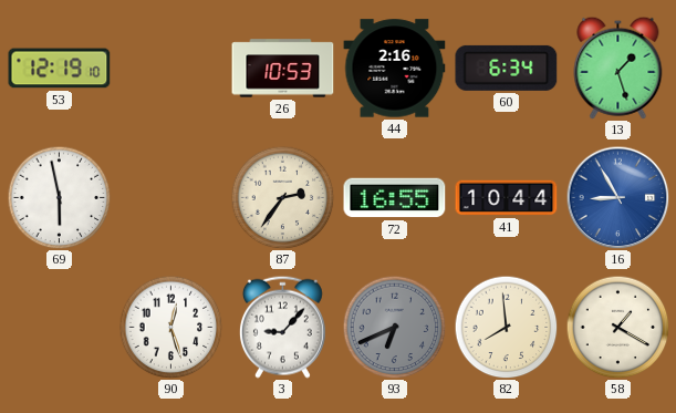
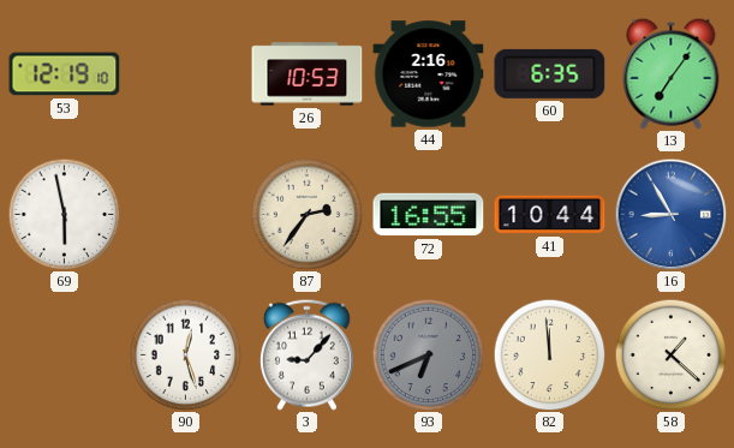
60: 6:34 -> 6:35
13: 1:27 -> 7:06
82: 7:59 -> 11:59
58: 1:20 -> 1:22
